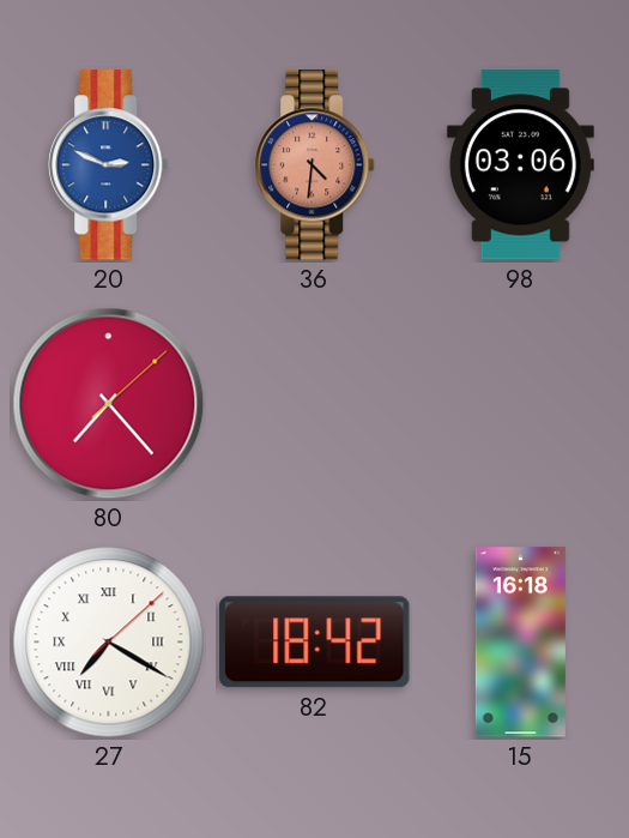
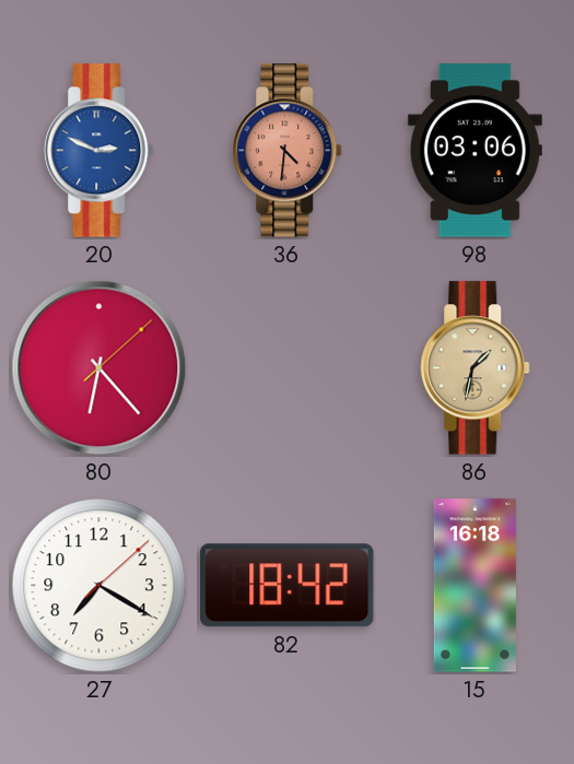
80: 7:23 -> 6:23
86: none -> 1:32
27 numerals: Roman -> Arabic
